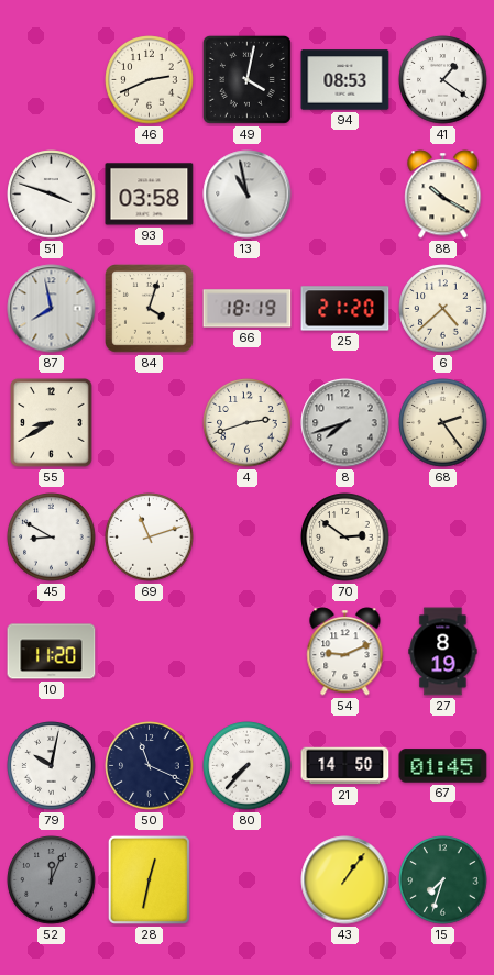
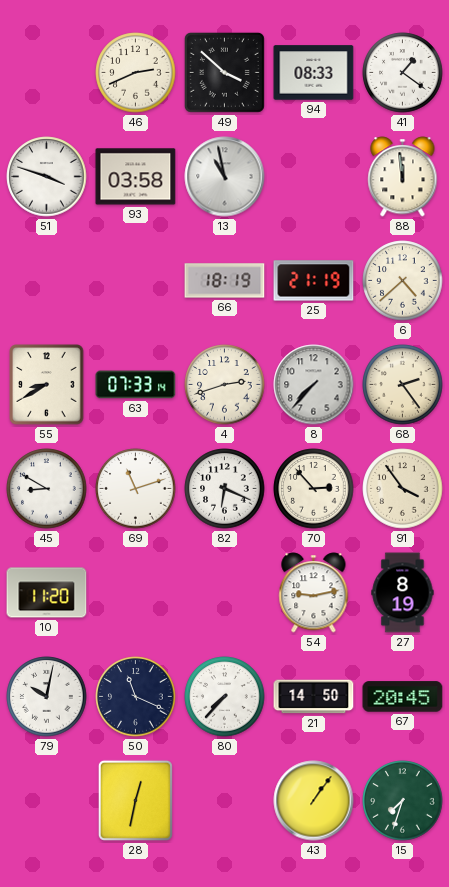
49: 4:02 -> 3:52
94: 08:53 -> 08:33
88: 10:20 -> 11:59
87: 7:58 -> none
84: 4:03 -> none
25: 21:20 -> 21:19
63: none -> 07:33
8: 7:42 -> 7:37
82: none -> 6:19
70: 2:51 -> 2:53
91: none -> 3:54
54: 9:11 -> 9:13
67: 01:45 -> 20:45
52: 12:04 -> none
